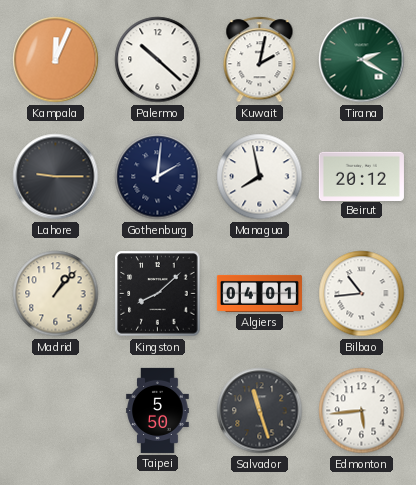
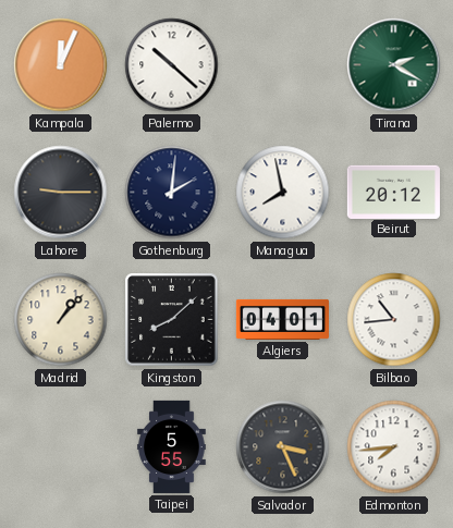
Kuwait: 2:02 -> none
Taipei: 5:50 -> 5:55
Salvador: 11:27 -> 3:26
Edmonton: 5:44 -> 7:44
